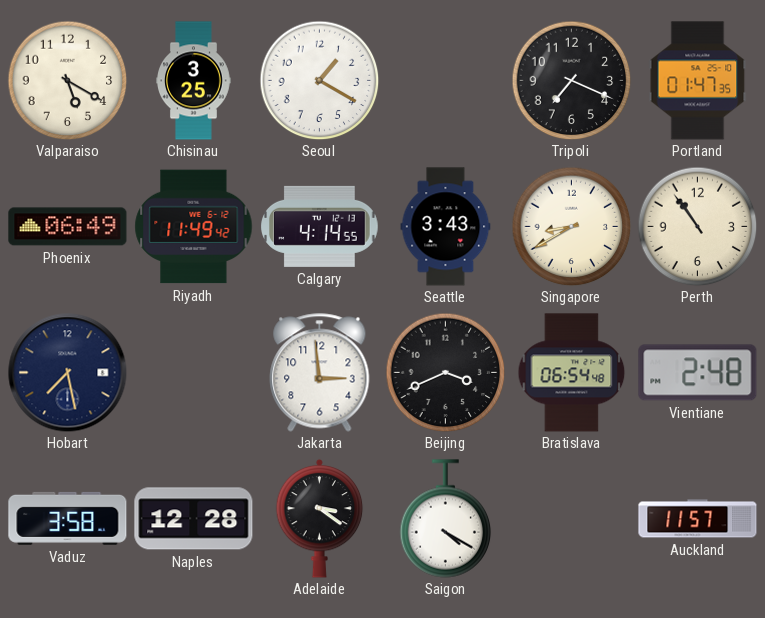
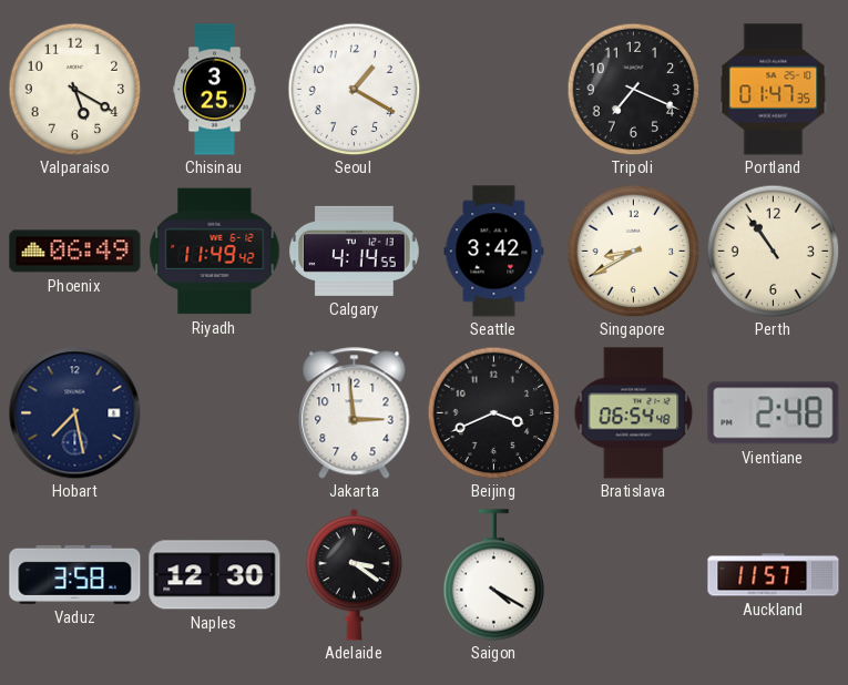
Seattle: 3:43 -> 3:42
Naples: 12:28 -> 12:30
